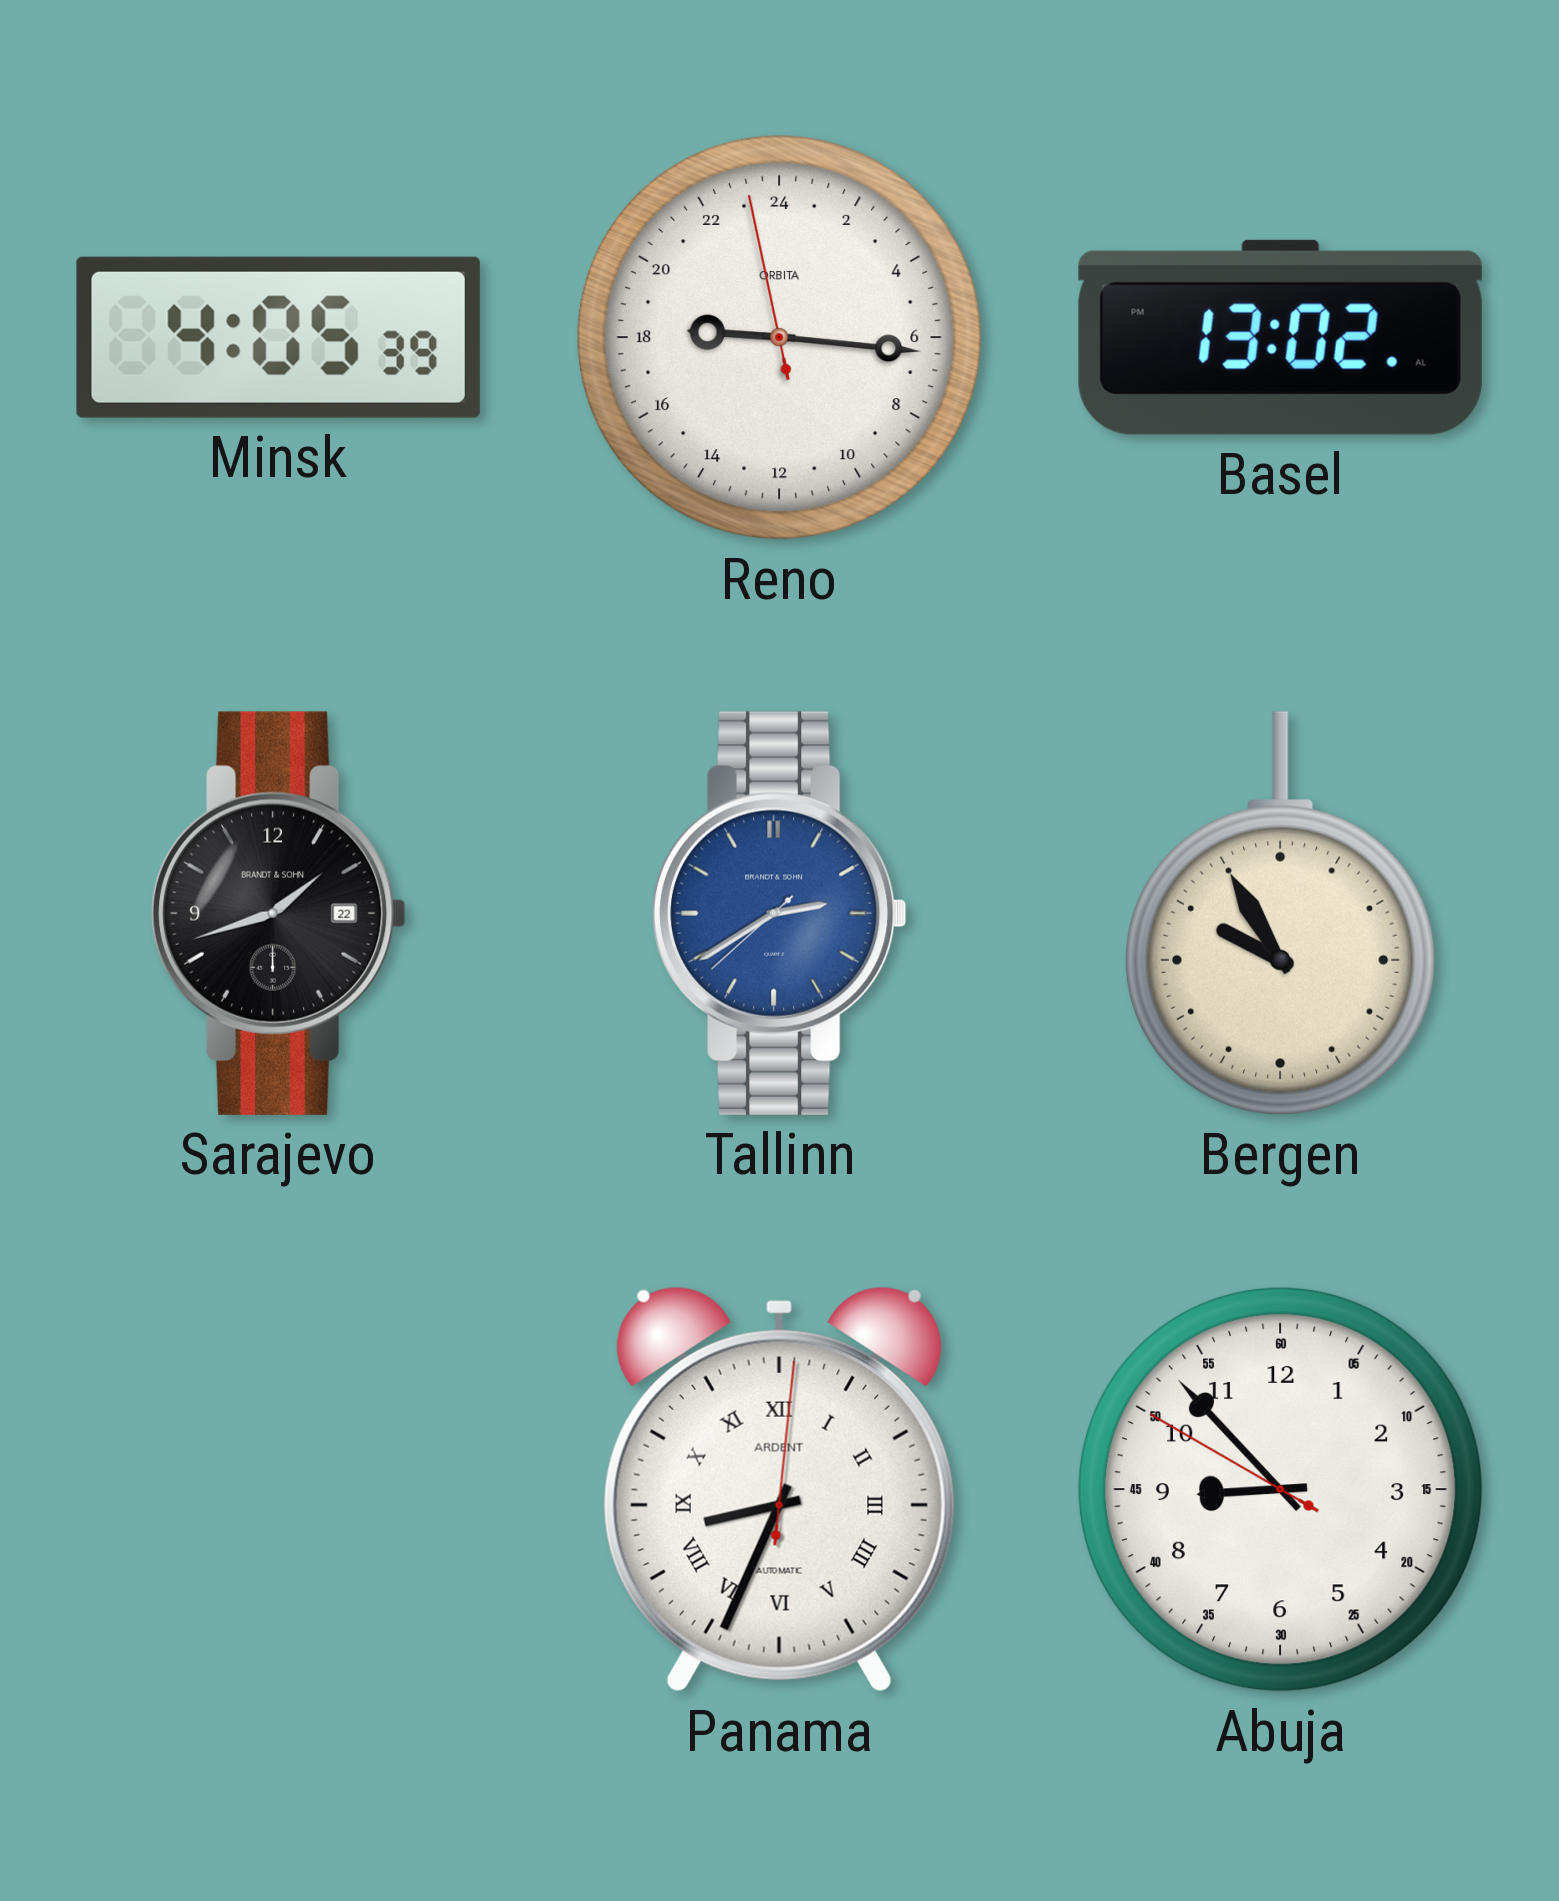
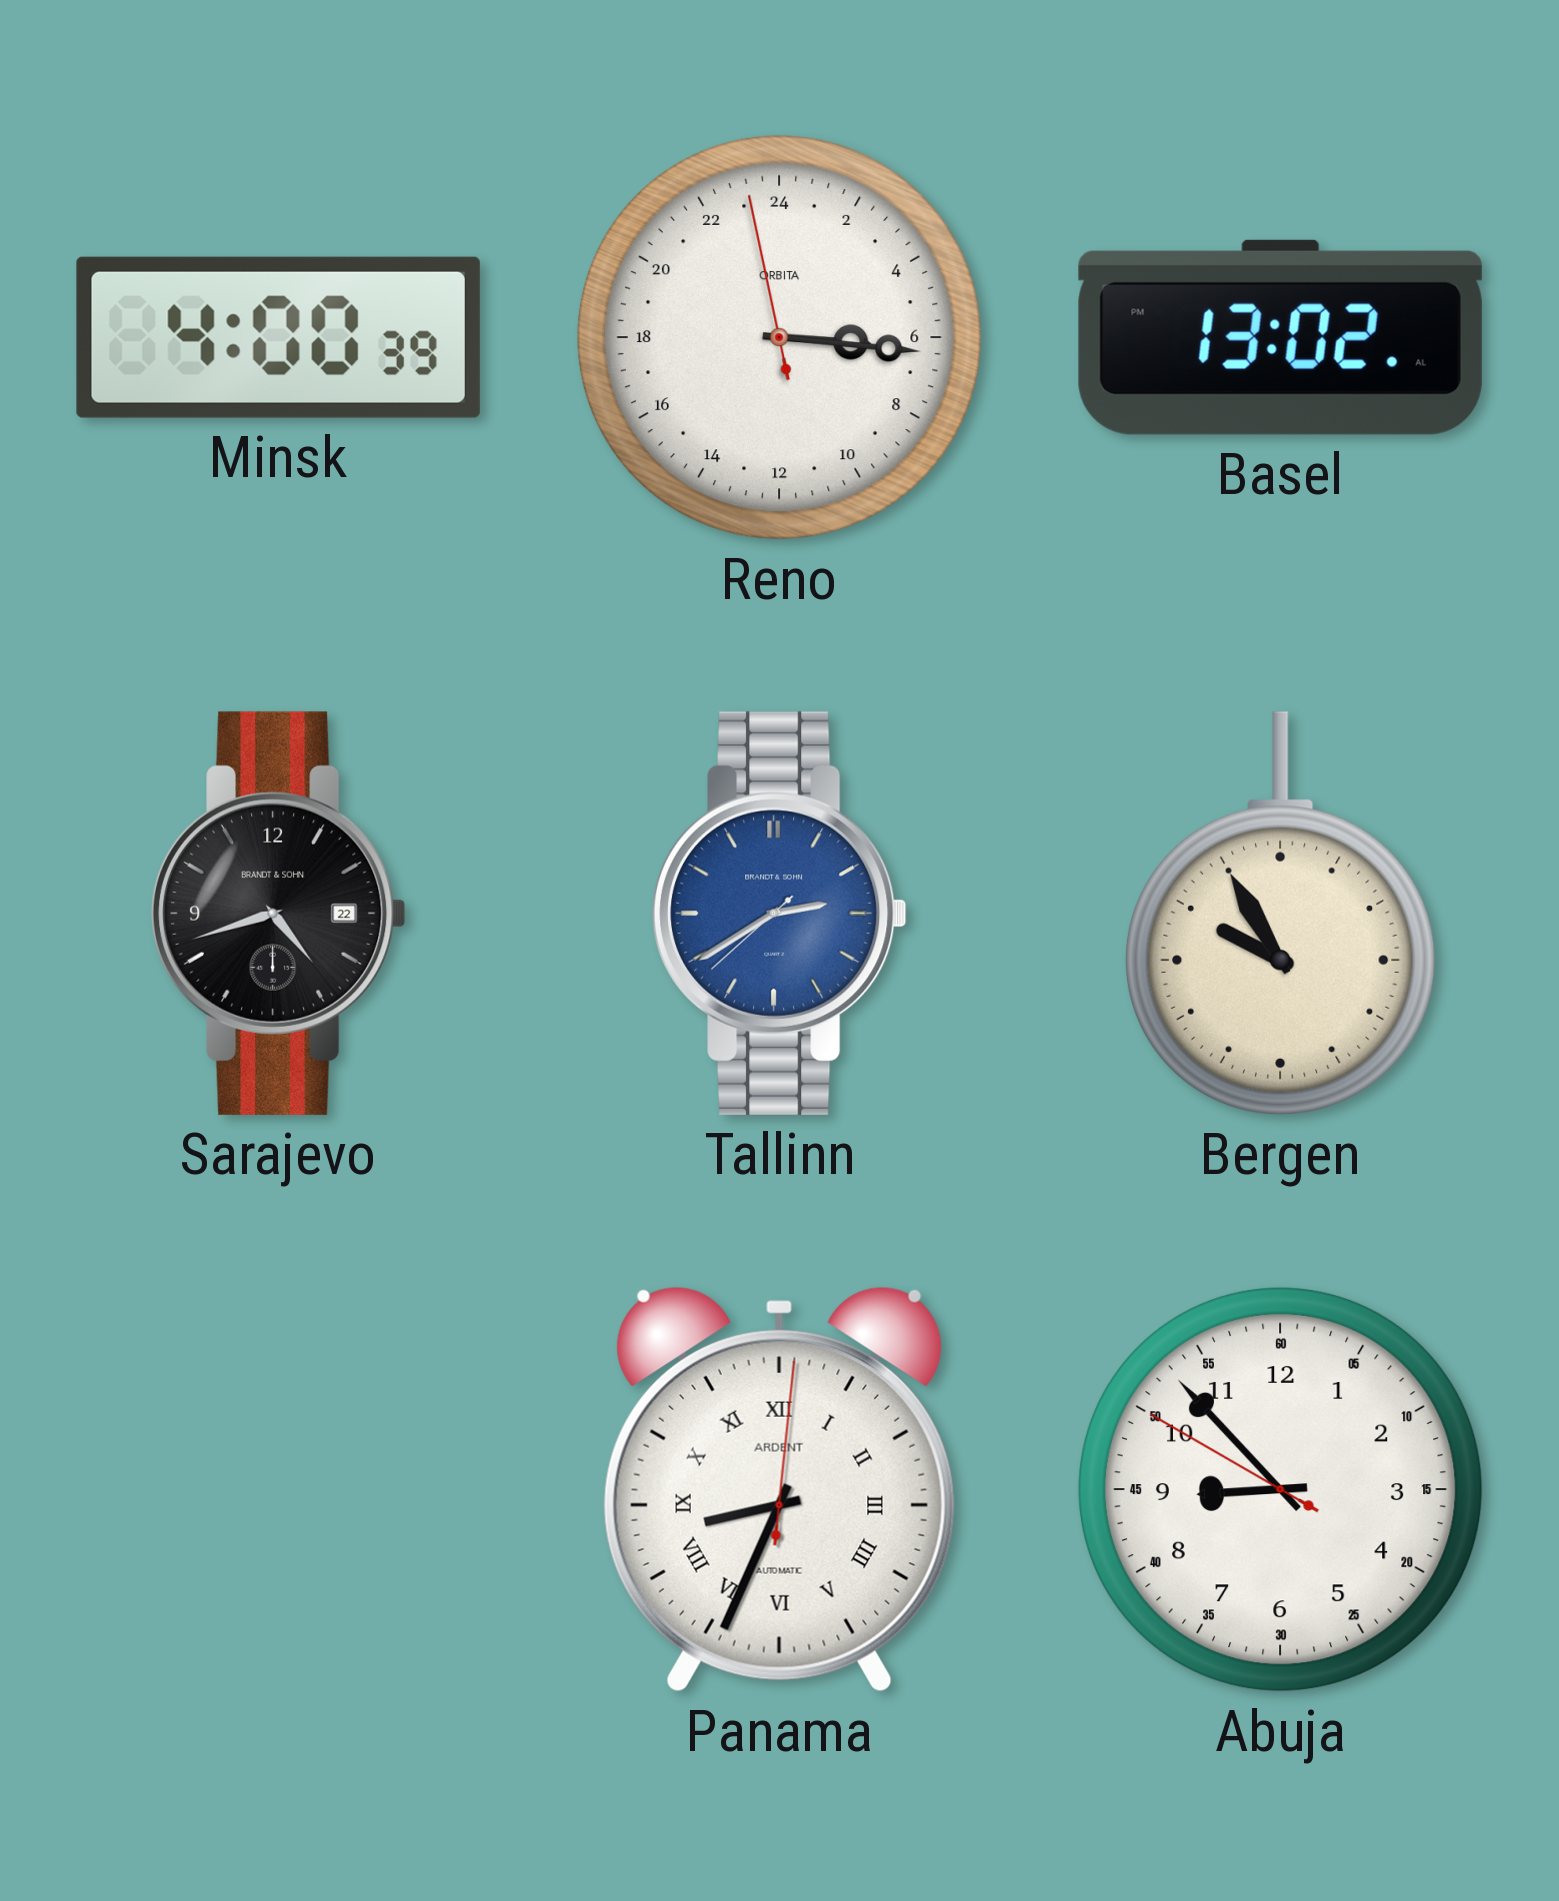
Minsk: 4:05 -> 4:00
Reno: 18:15 -> 6:15
Sarajevo: 1:42 -> 4:42
